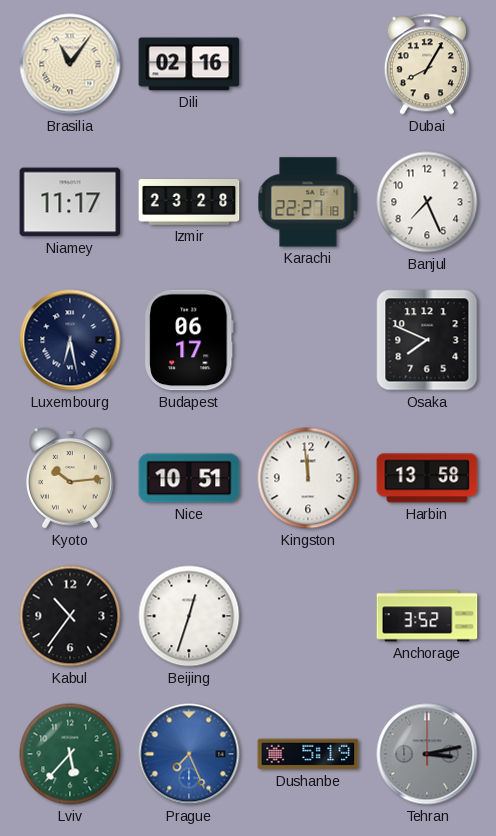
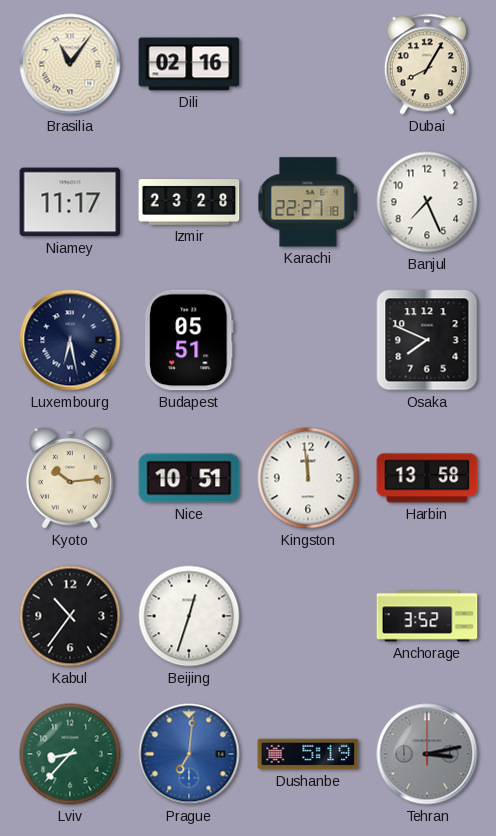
Budapest: 06:17 -> 05:51
Lviv: 5:37 -> 8:37
Prague: 7:26 -> 7:01
